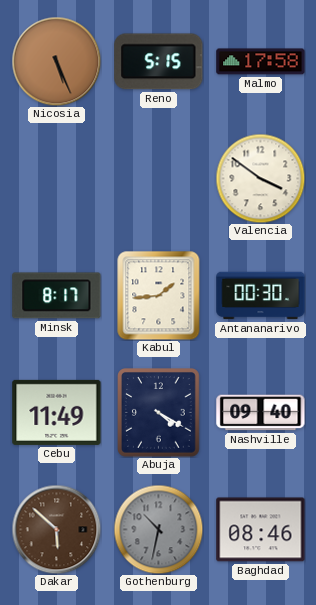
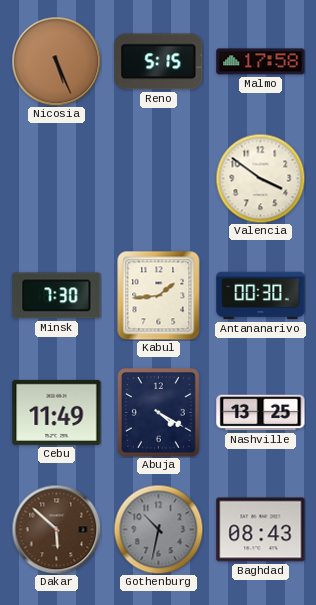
Minsk: 8:17 -> 7:30
Nashville: 09:40 -> 13:25
Baghdad: 08:46 -> 08:43
